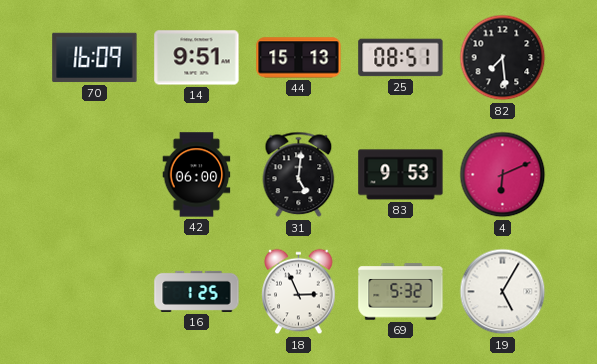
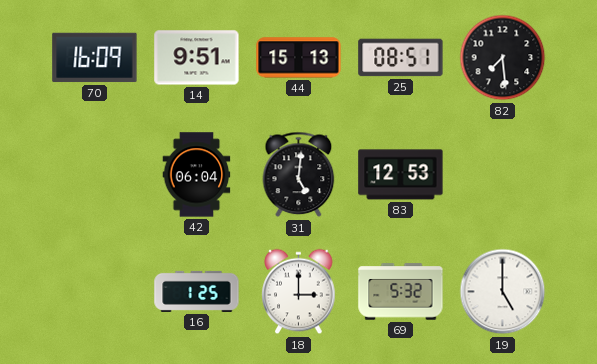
42: 06:00 -> 06:04
83: 9:53 -> 12:53
4: 6:11 -> none
18: 2:56 -> 3:00
19: 5:05 -> 5:00
